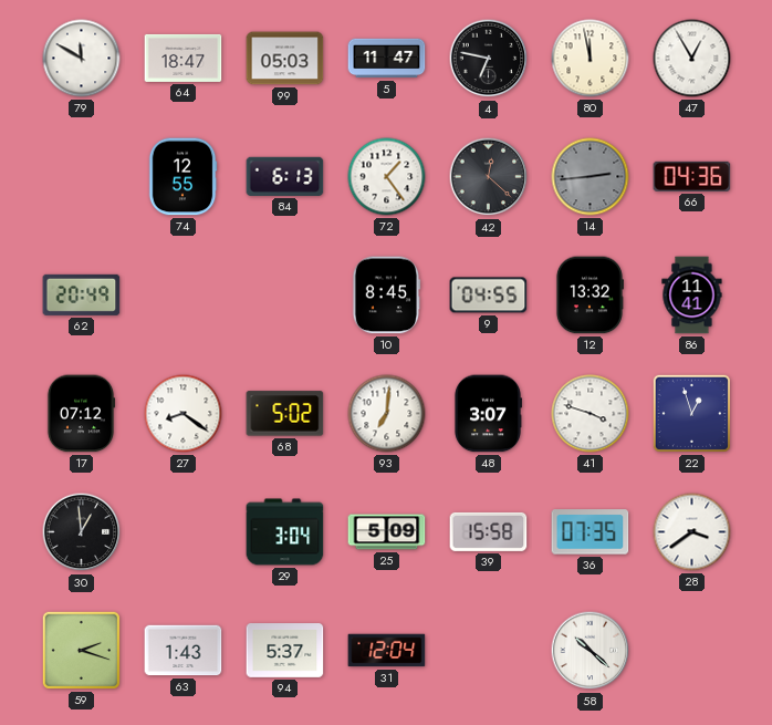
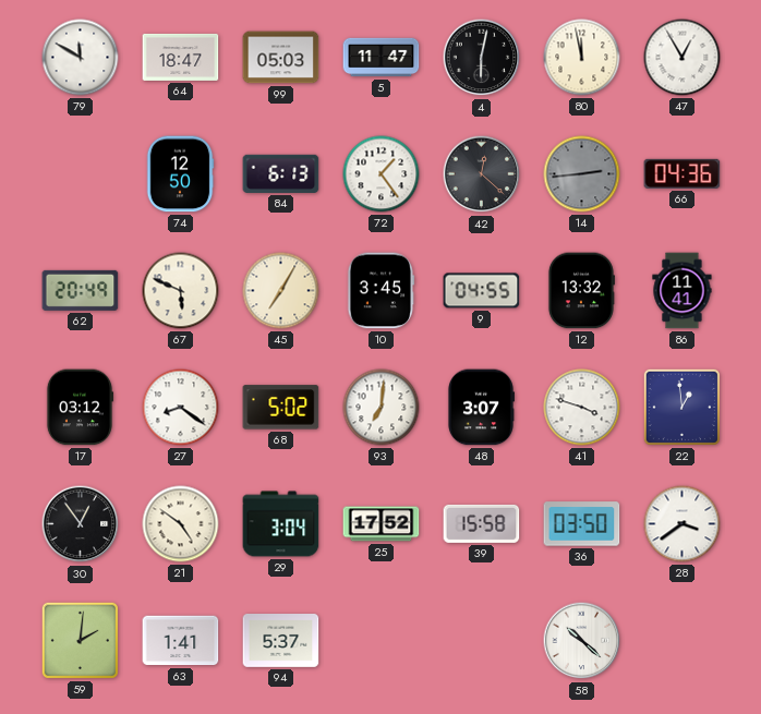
4: 6:47 -> 6:02
74: 12:55 -> 12:50
67: none -> 5:49
45: none -> 7:05
10: 8:45 -> 3:45
17: 07:12 -> 03:12
22: 12:57 -> 12:59
30: 12:59 -> 12:54
21: none -> 4:51
25: 5:09 -> 17:52
36: 07:35 -> 03:50
59: 2:18 -> 2:01
63: 1:43 -> 1:41
31: 12:04 -> none
